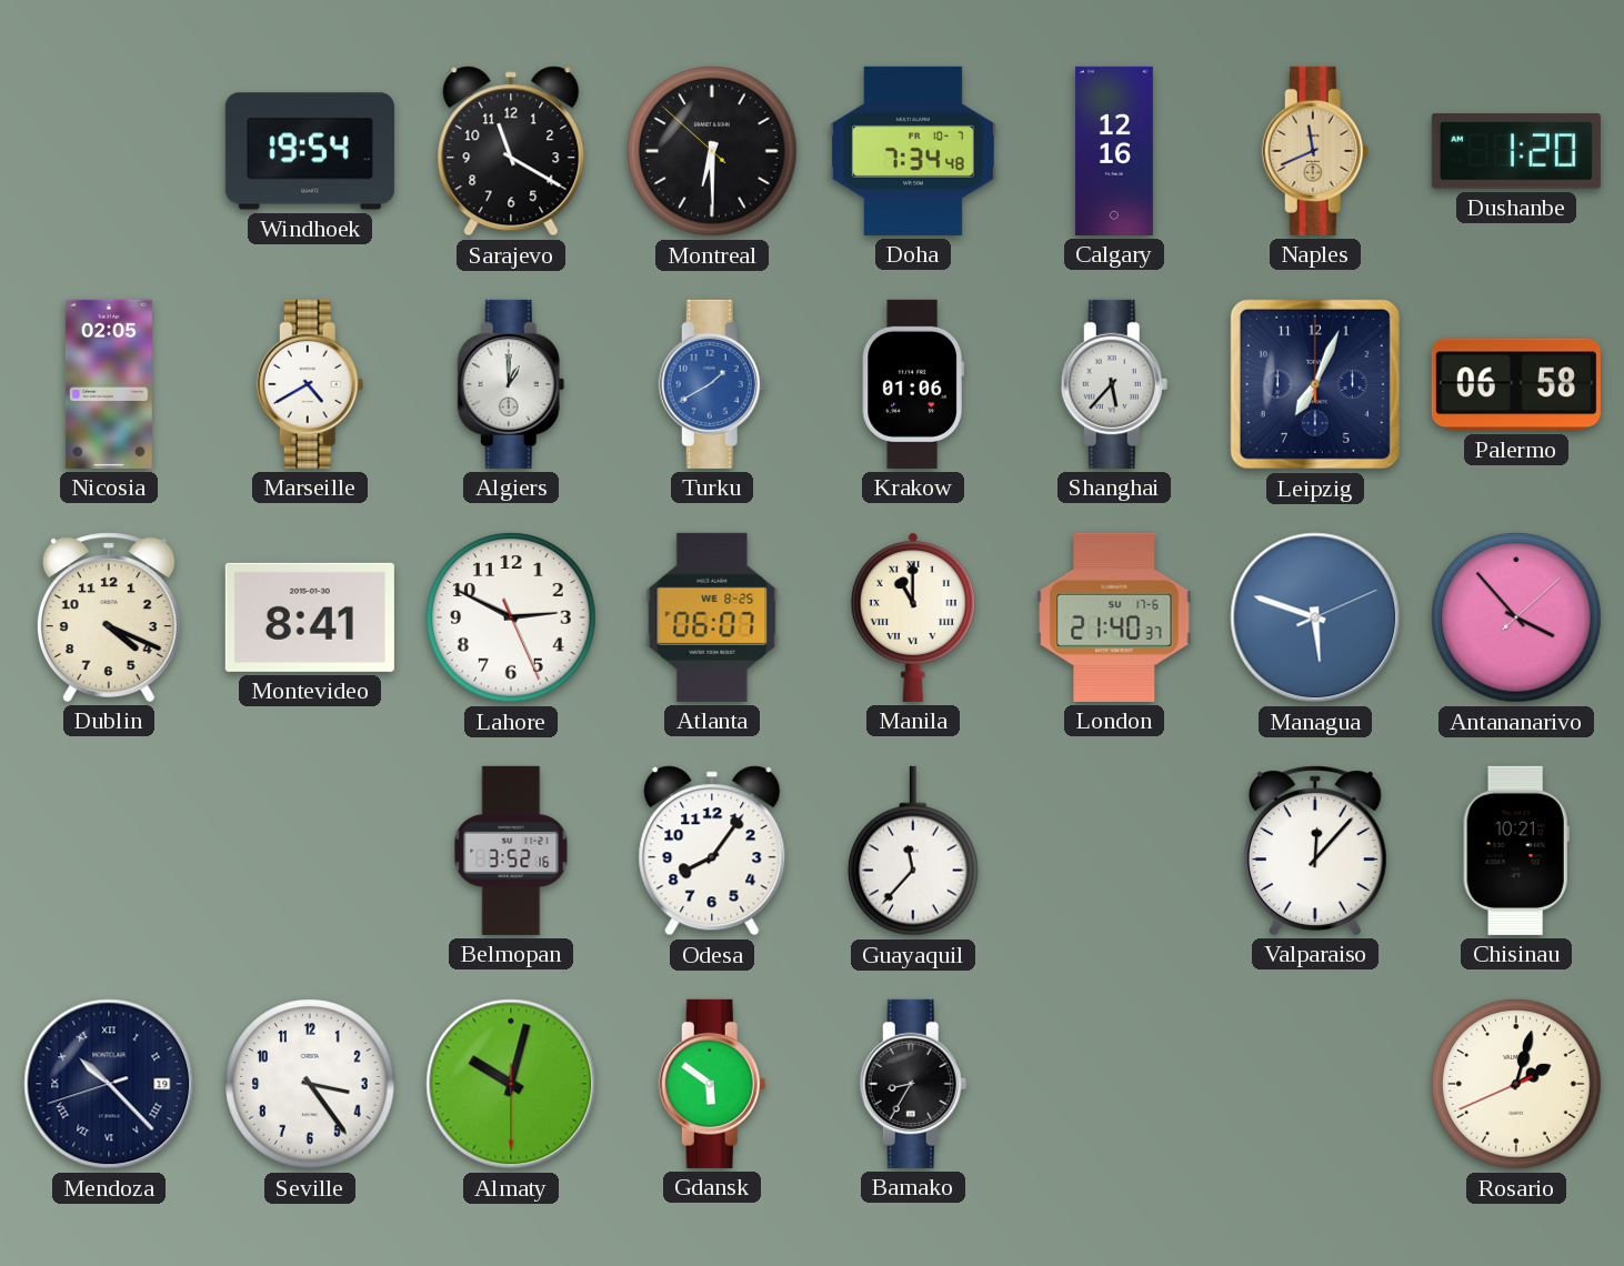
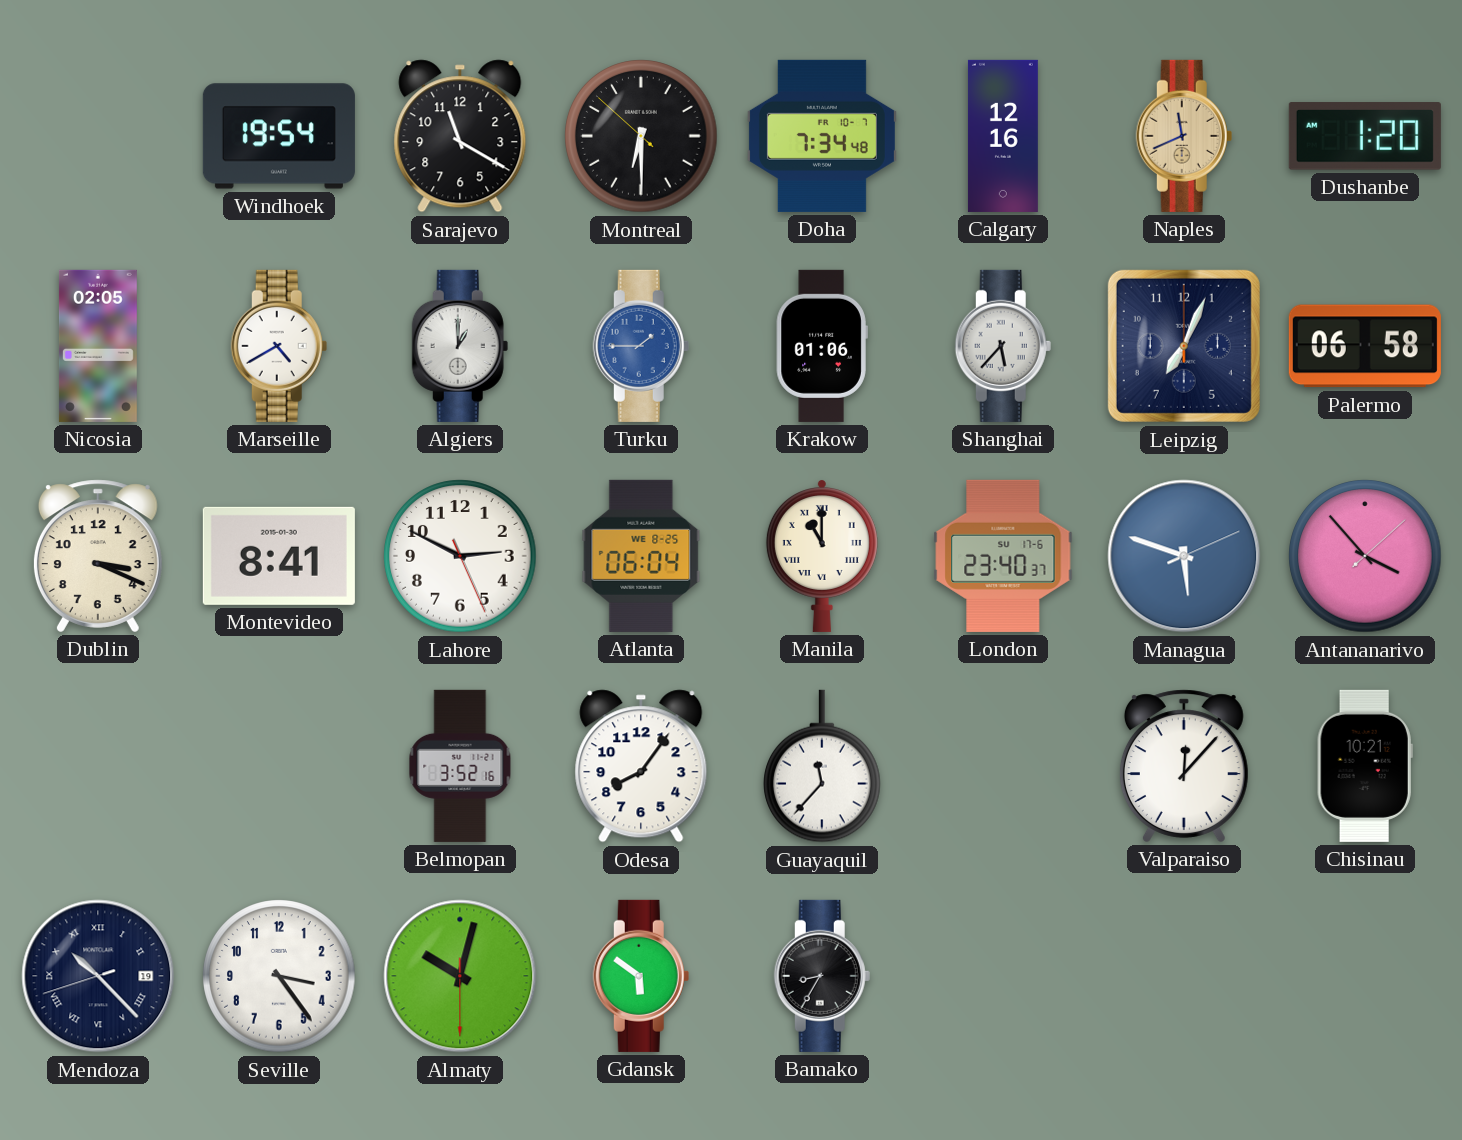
Turku: 1:40 -> 1:45
Dublin: 4:19 -> 3:19
Atlanta: 06:07 -> 06:04
London: 21:40 -> 23:40
Rosario: 2:02 -> none
